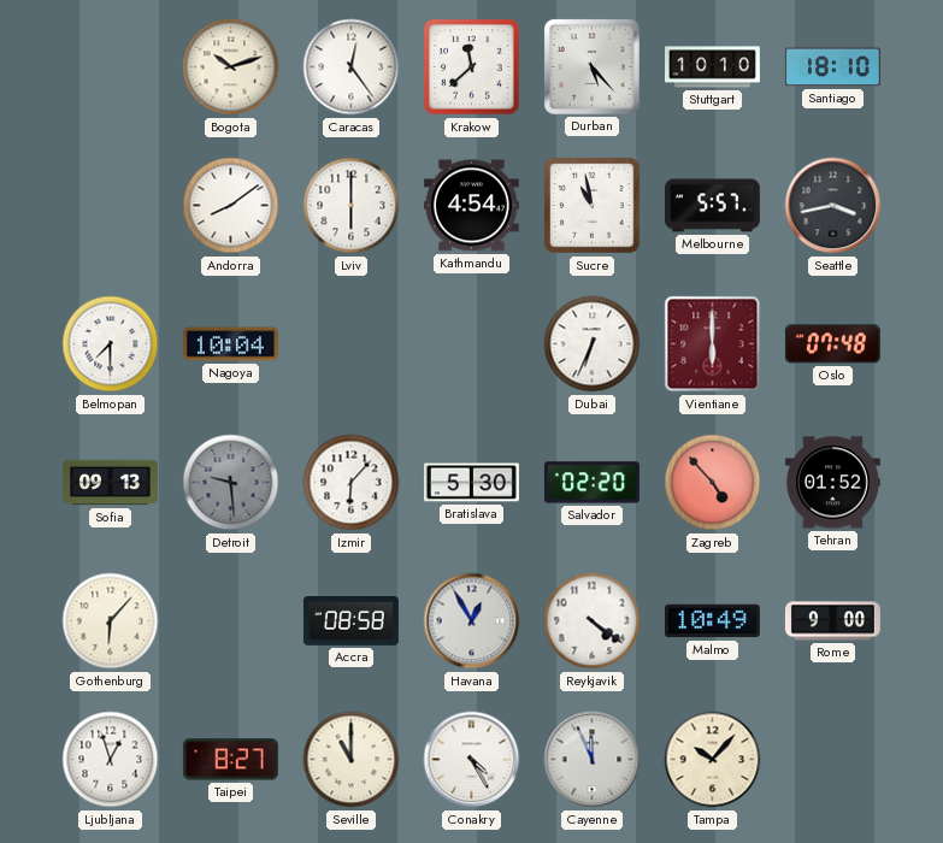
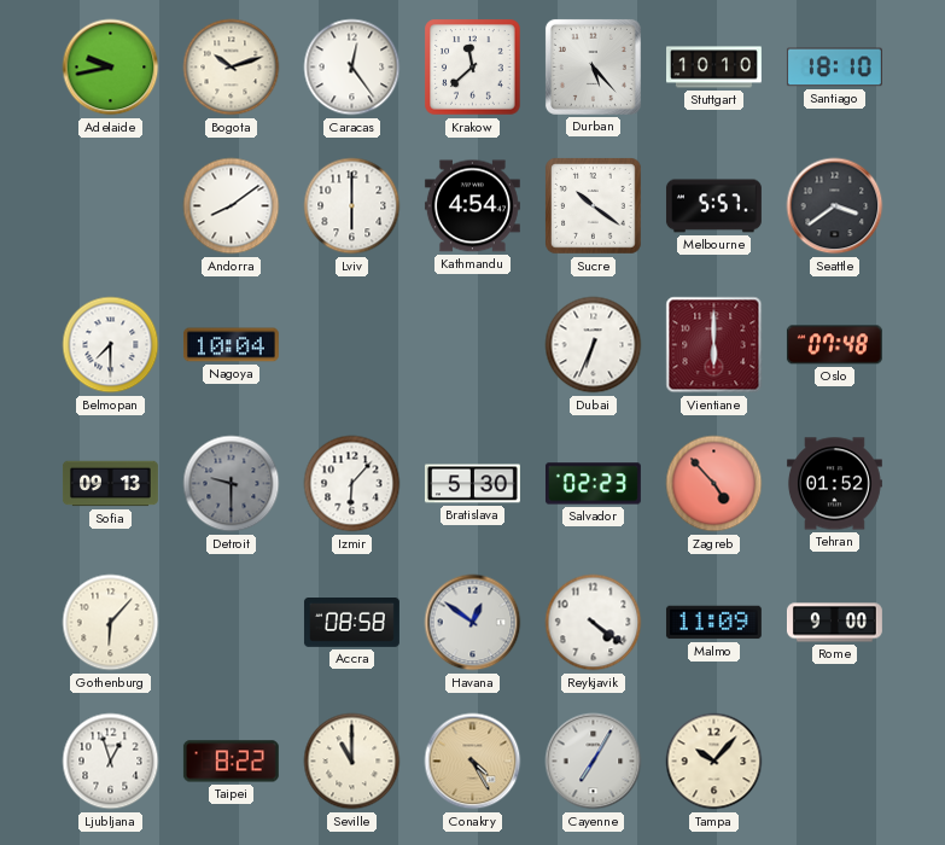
Adelaide: none -> 9:43
Sucre: 10:58 -> 10:21
Seattle: 3:43 -> 3:39
Detroit: 9:29 -> 9:30
Salvador: 02:20 -> 02:23
Havana: 12:55 -> 12:51
Malmo: 10:49 -> 11:09
Taipei: 8:27 -> 8:22
Conakry dial: white -> champagne
Cayenne: 11:56 -> 7:05
